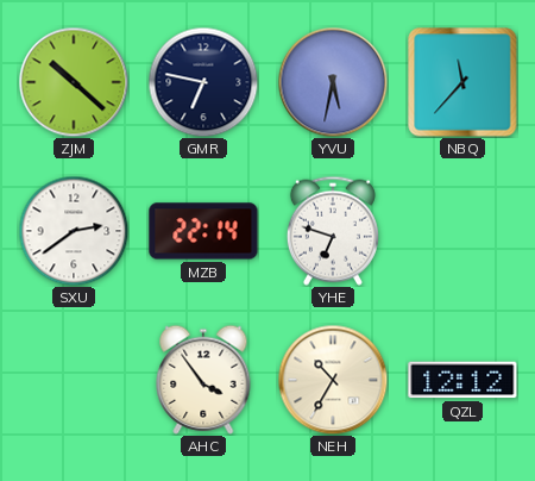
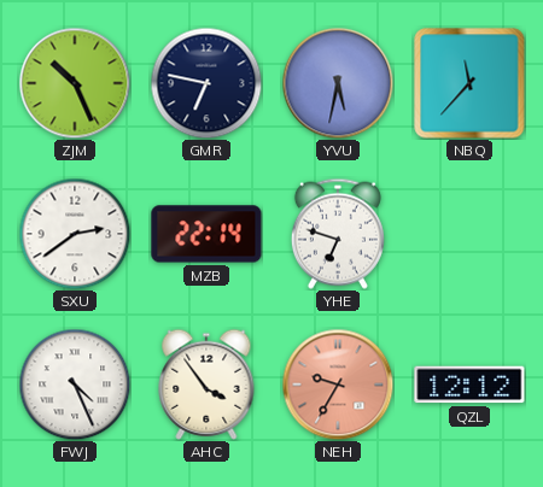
ZJM: 10:22 -> 10:26
FWJ: none -> 4:26
NEH: 10:35 -> 9:35
NEH dial: cream -> salmon
